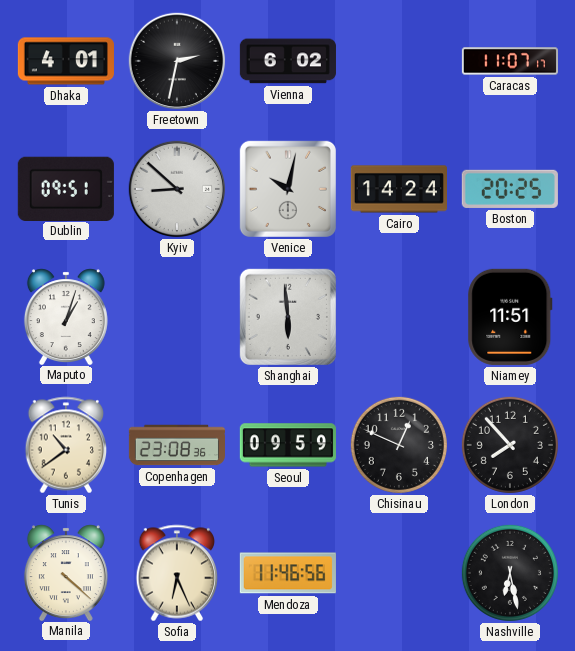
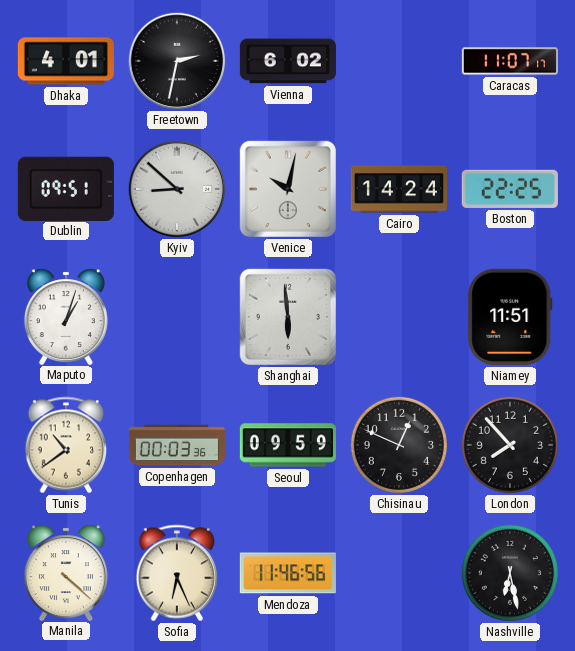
Boston: 20:25 -> 22:25
Copenhagen: 23:08 -> 00:03
